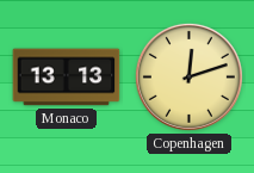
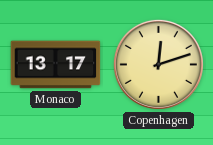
Monaco: 13:13 -> 13:17
